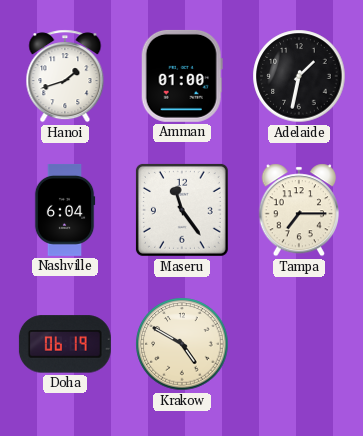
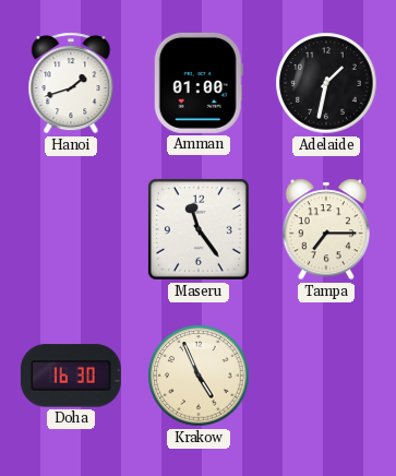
Nashville: 6:04 -> none
Doha: 06:19 -> 16:30
Krakow: 4:50 -> 4:56
